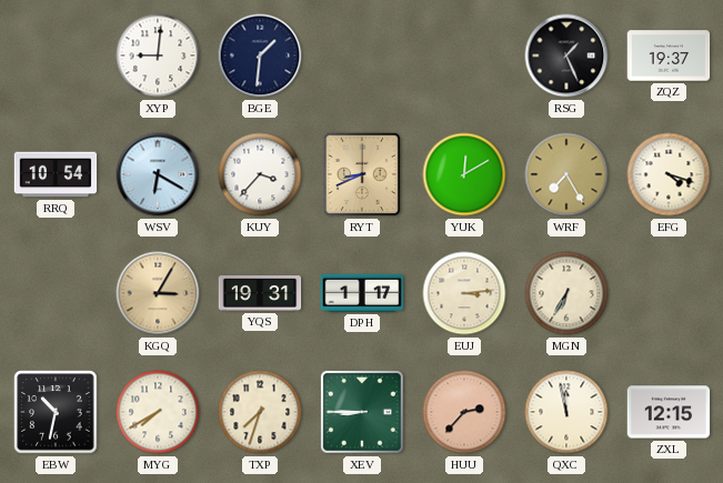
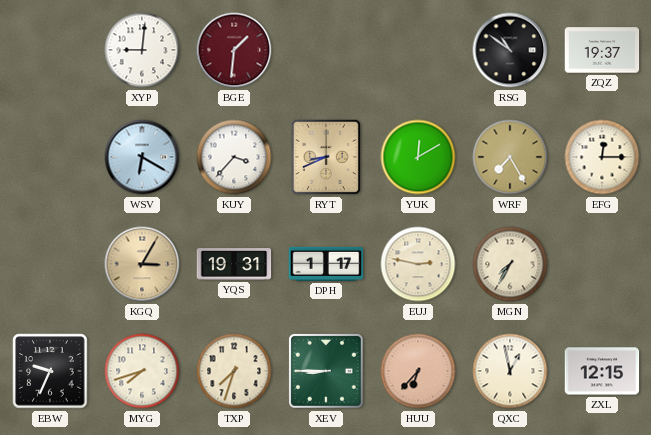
BGE dial: navy -> burgundy
RSG: 1:26 -> 10:51
RRQ: 10:54 -> none
EFG: 4:18 -> 12:15
EUJ: 3:14 -> 2:47
MGN: 6:35 -> 7:35
EBW: 10:32 -> 9:34
MYG: 7:40 -> 7:42
HUU: 2:37 -> 6:37
QXC: 11:58 -> 12:58
